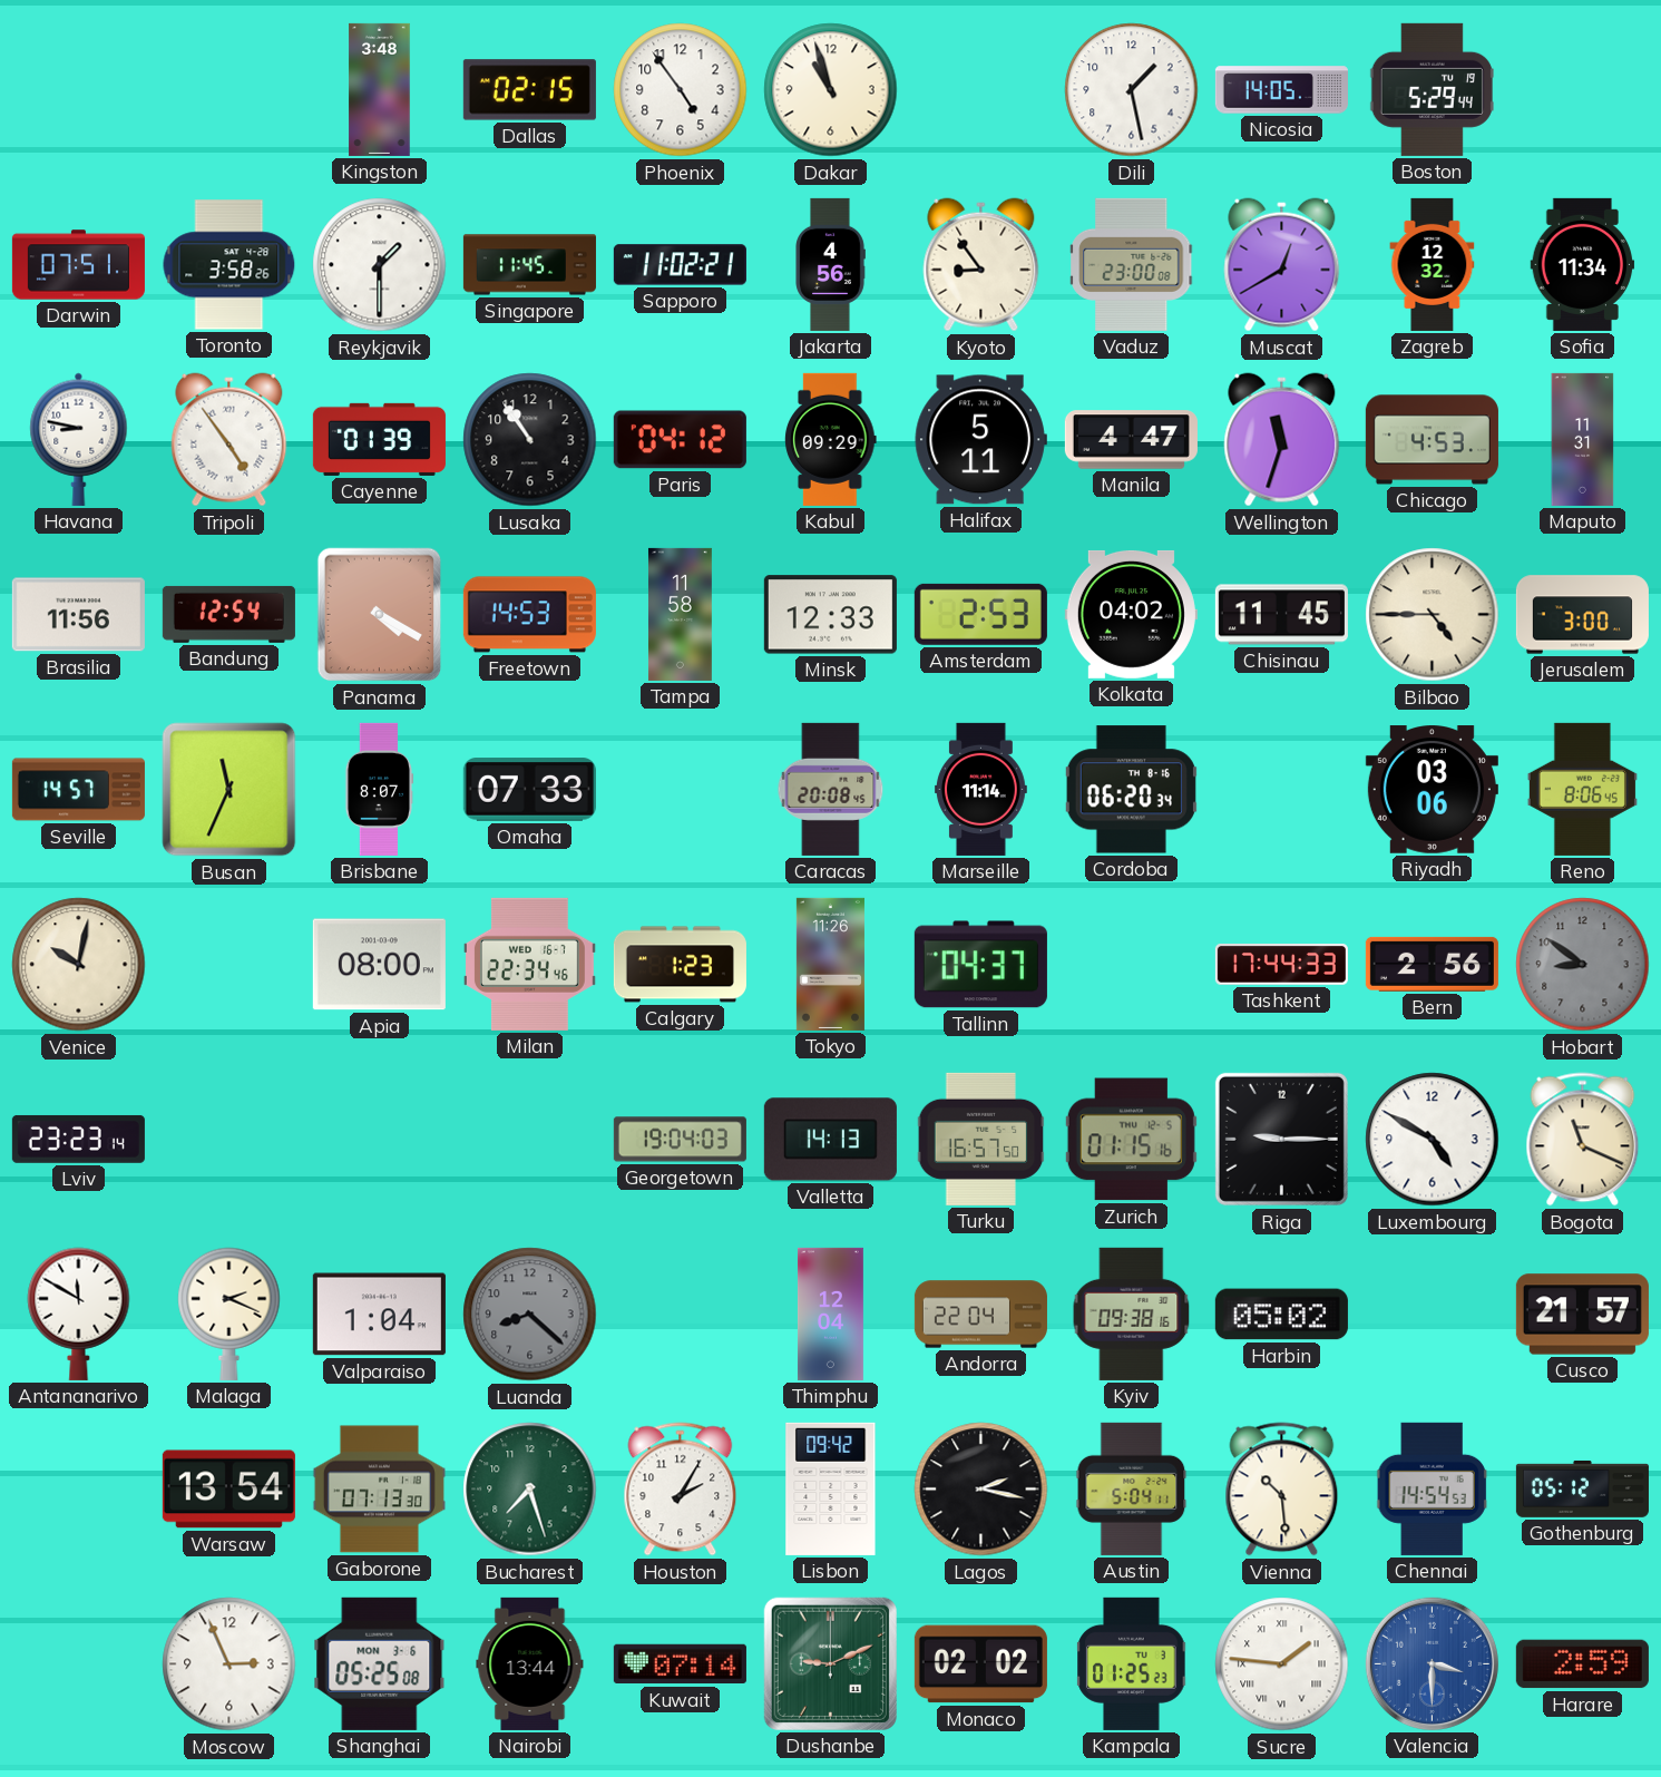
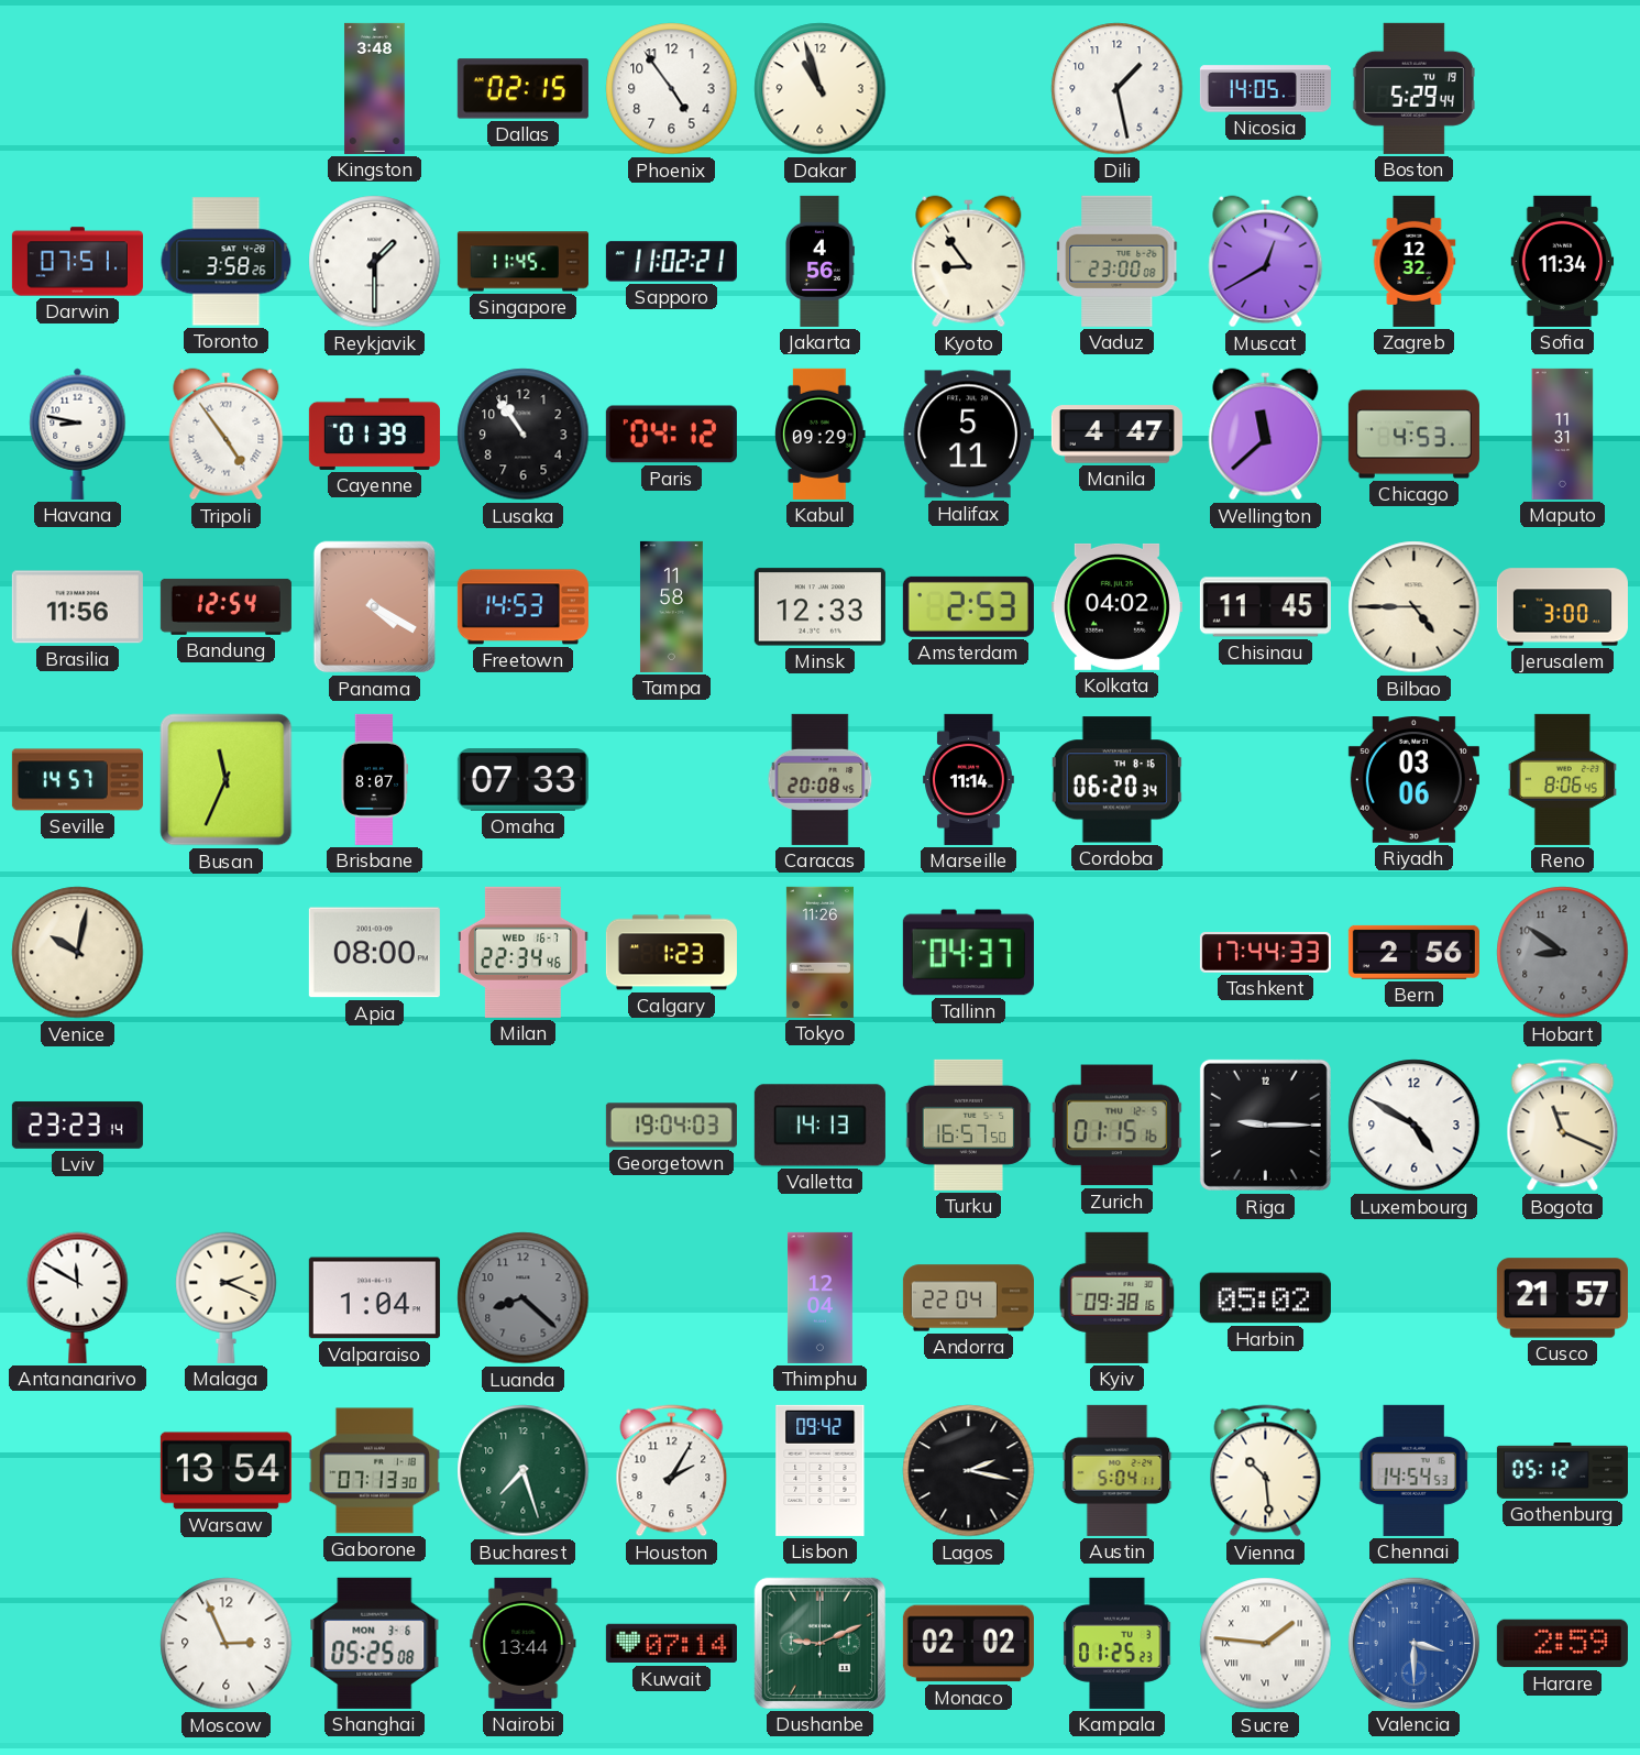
Wellington: 11:33 -> 11:38
